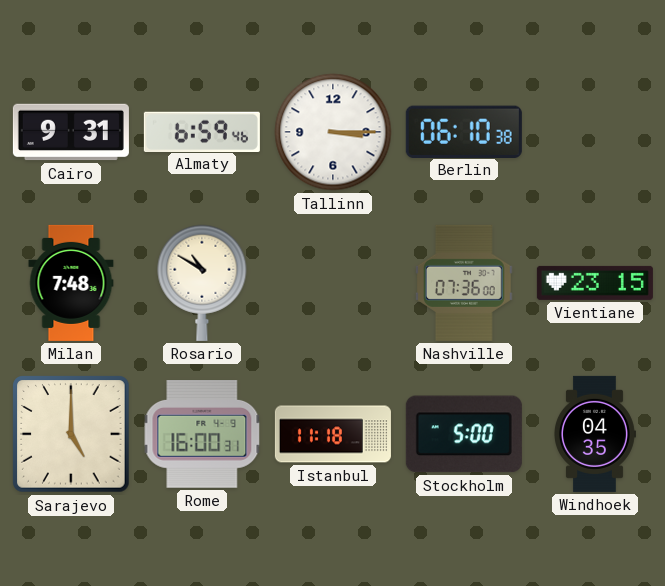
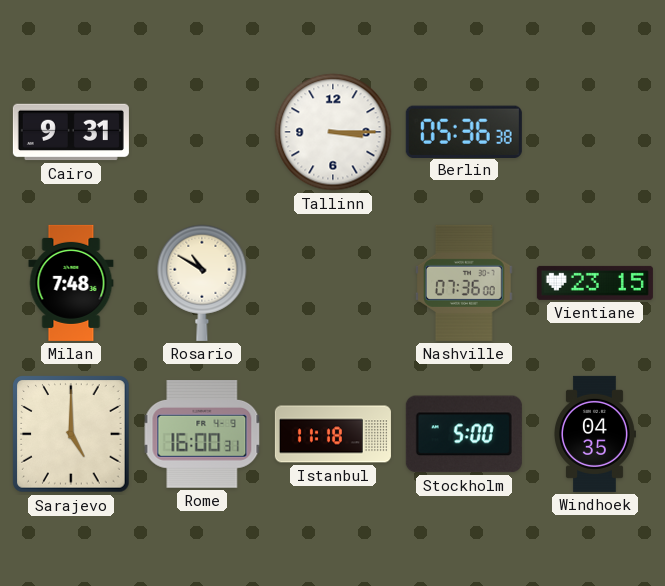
Almaty: 6:59 -> none
Berlin: 06:10 -> 05:36
